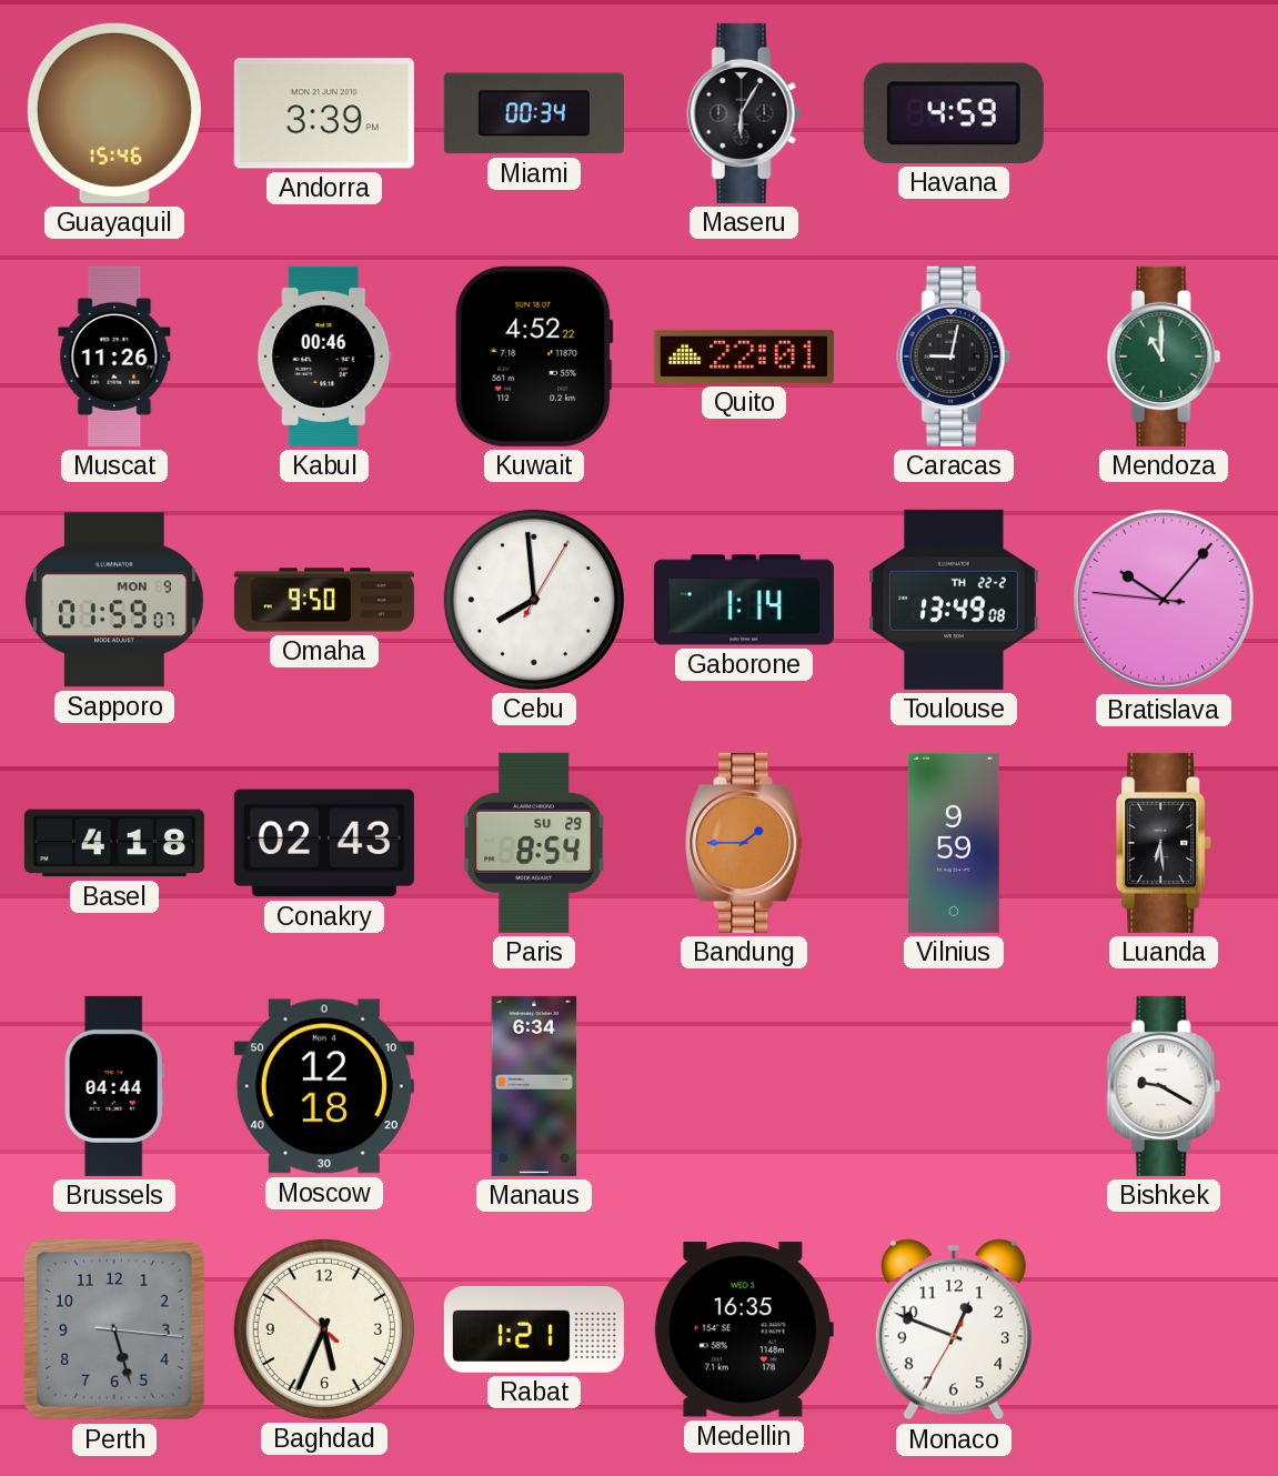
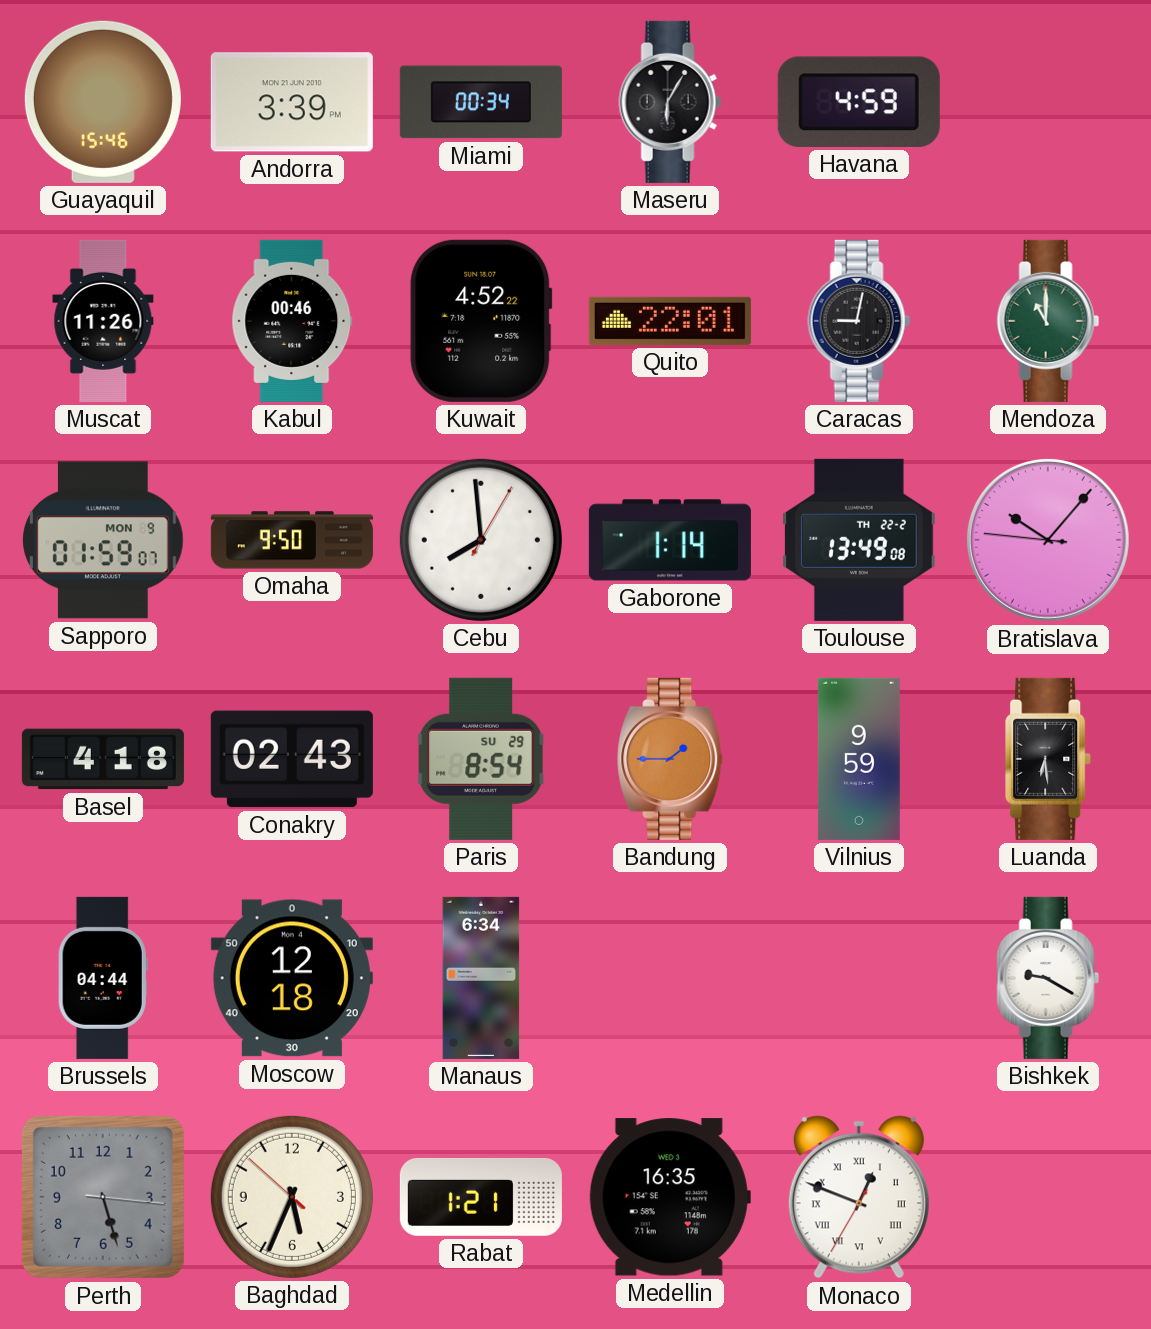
Monaco numerals: Arabic -> Roman
